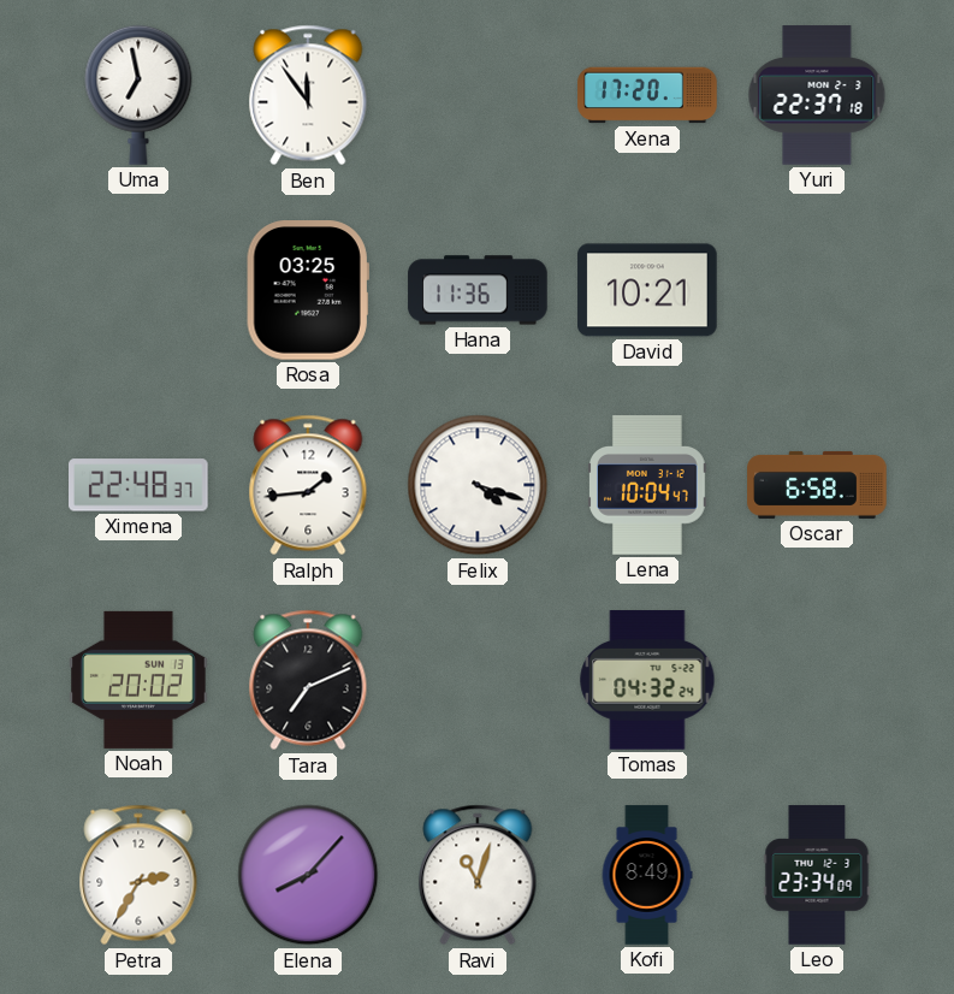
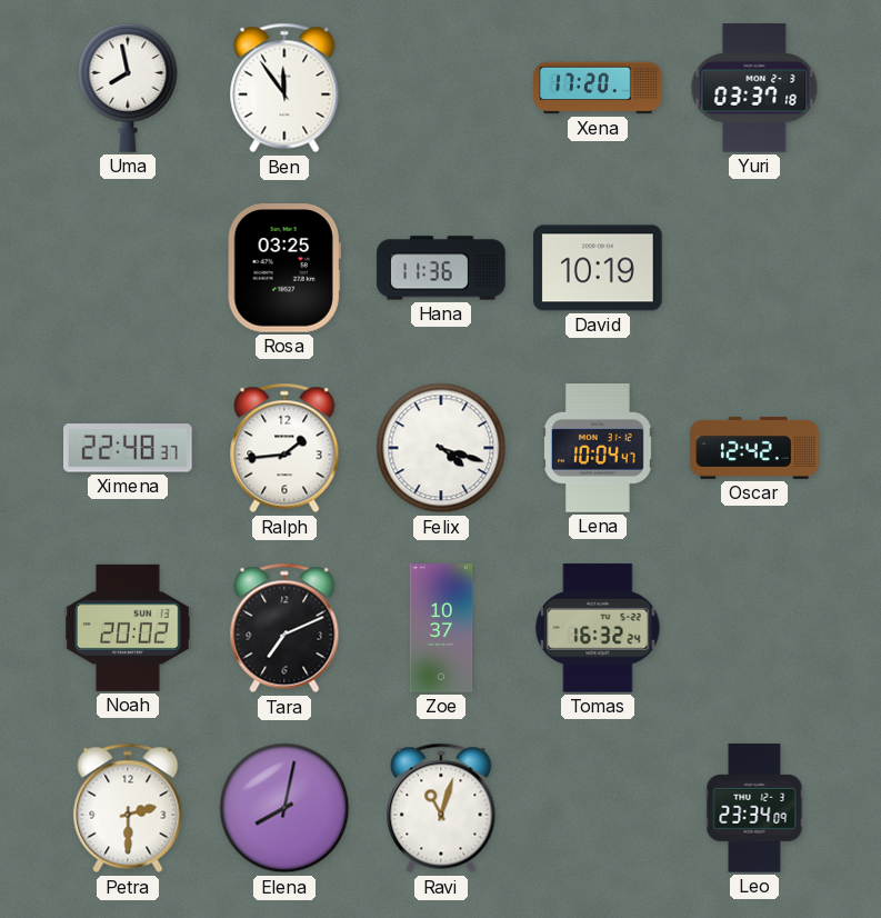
Uma: 6:58 -> 7:58
Yuri: 22:37 -> 03:37
David: 10:21 -> 10:19
Oscar: 6:58 -> 12:42
Zoe: none -> 10:37
Tomas: 04:32 -> 16:32
Petra: 2:35 -> 2:30
Elena: 8:07 -> 8:02
Kofi: 8:49 -> none
